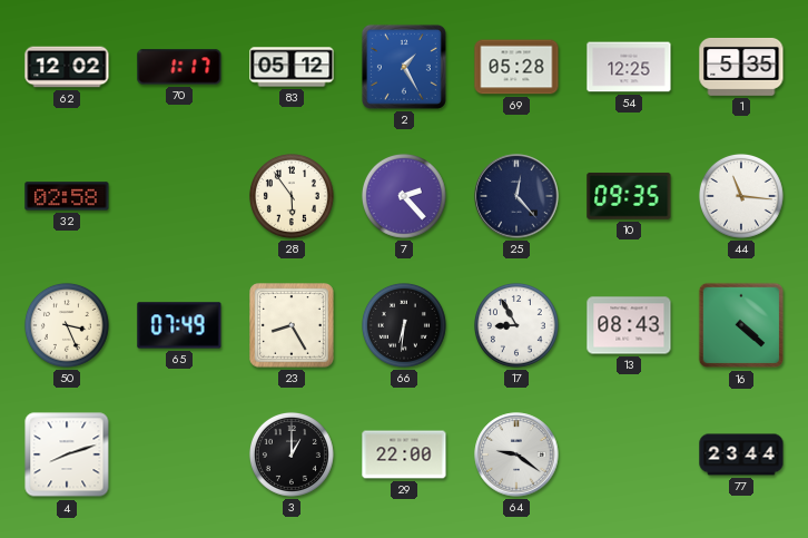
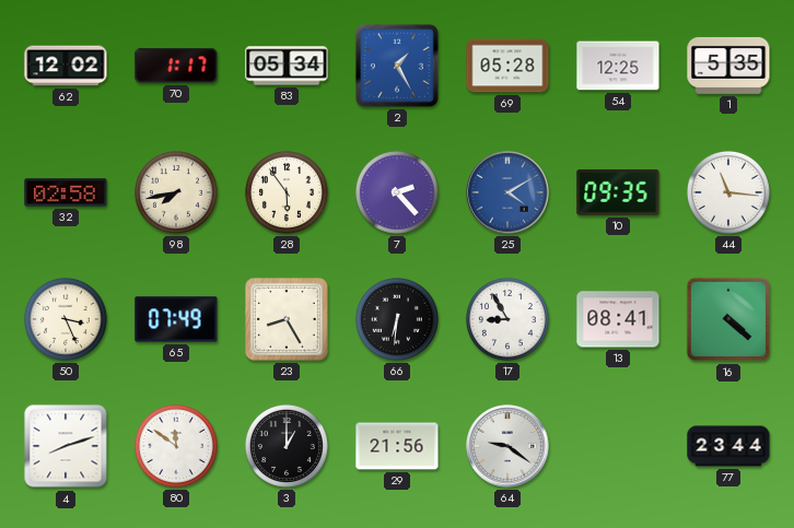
83: 05:12 -> 05:34
98: none -> 7:43
25: 12:23 -> 4:10
25 dial: navy -> blue
13: 08:43 -> 08:41
80: none -> 11:51
29: 22:00 -> 21:56
